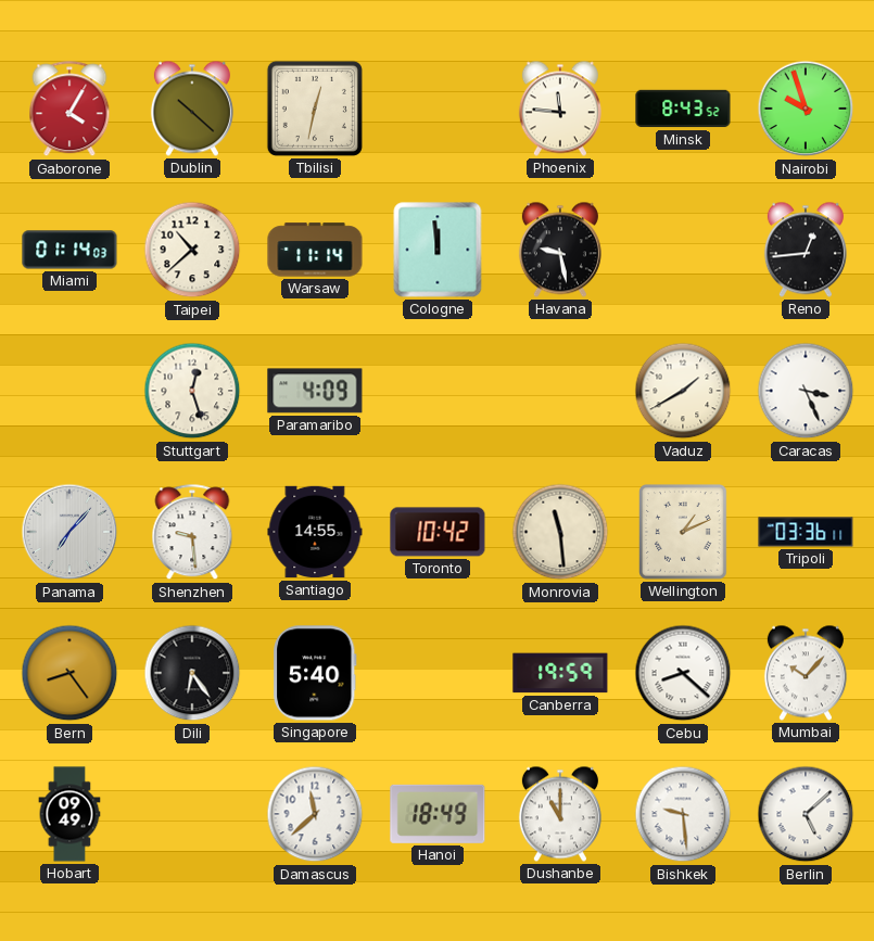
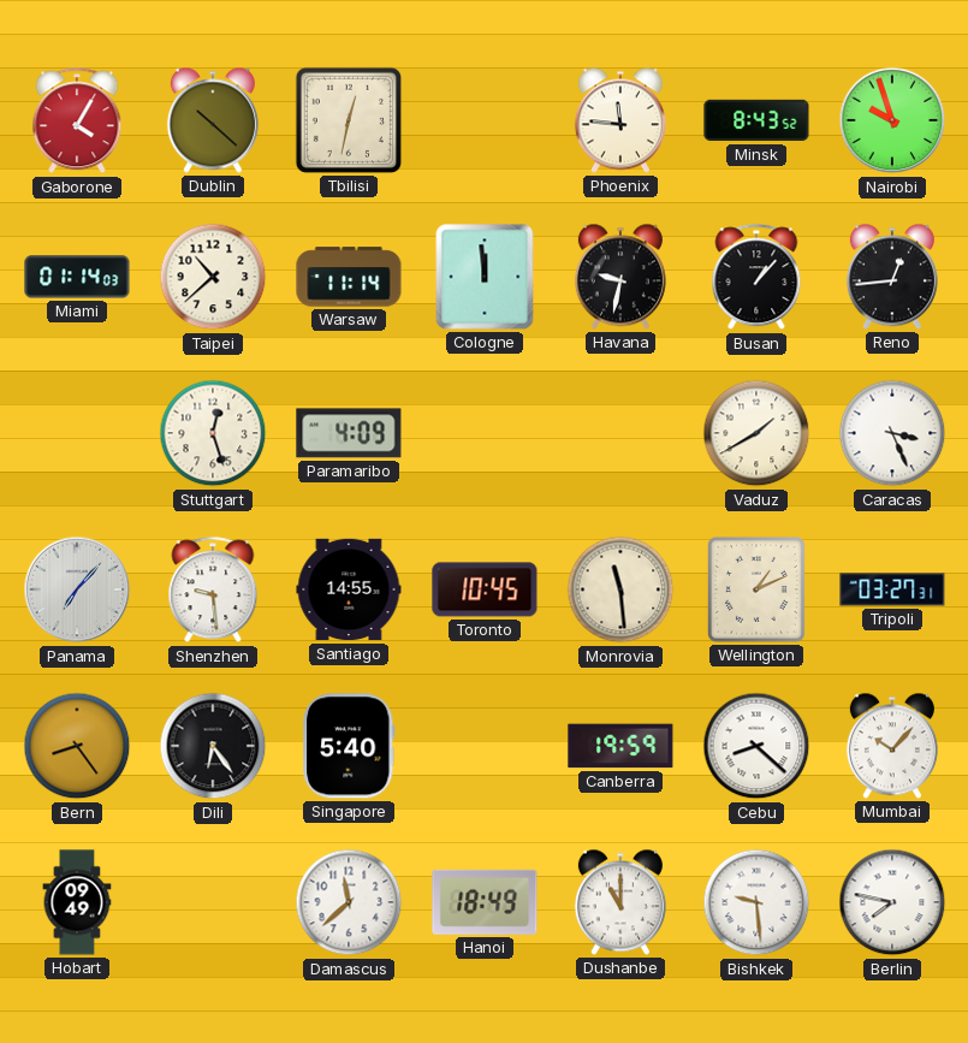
Havana: 9:28 -> 9:32
Busan: none -> 1:07
Toronto: 10:42 -> 10:45
Tripoli: 03:36 -> 03:27
Berlin: 5:08 -> 7:47
